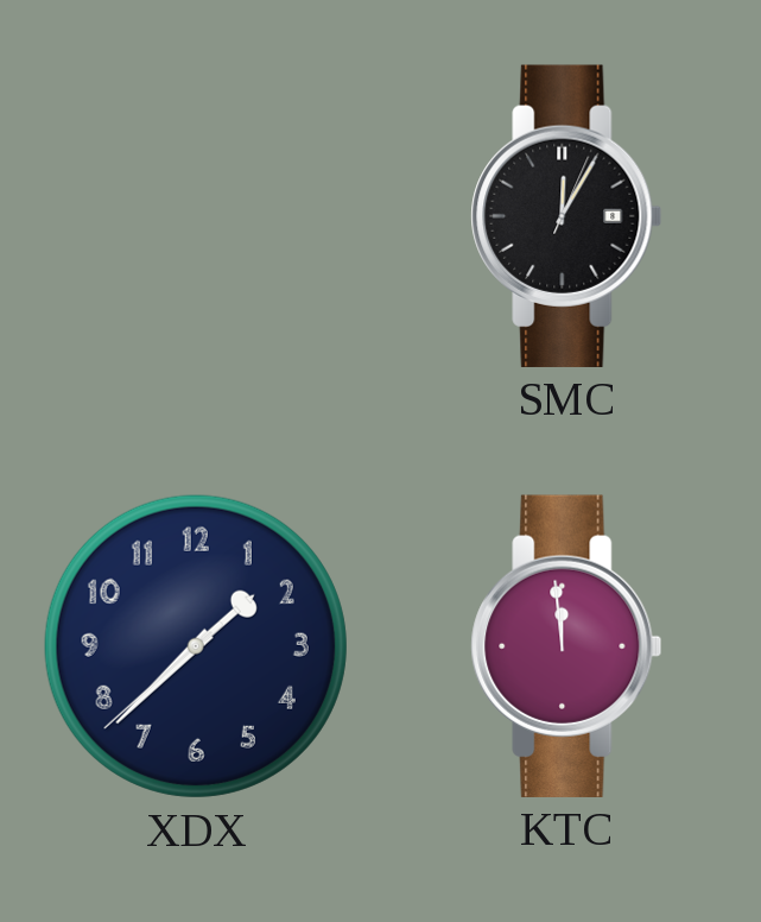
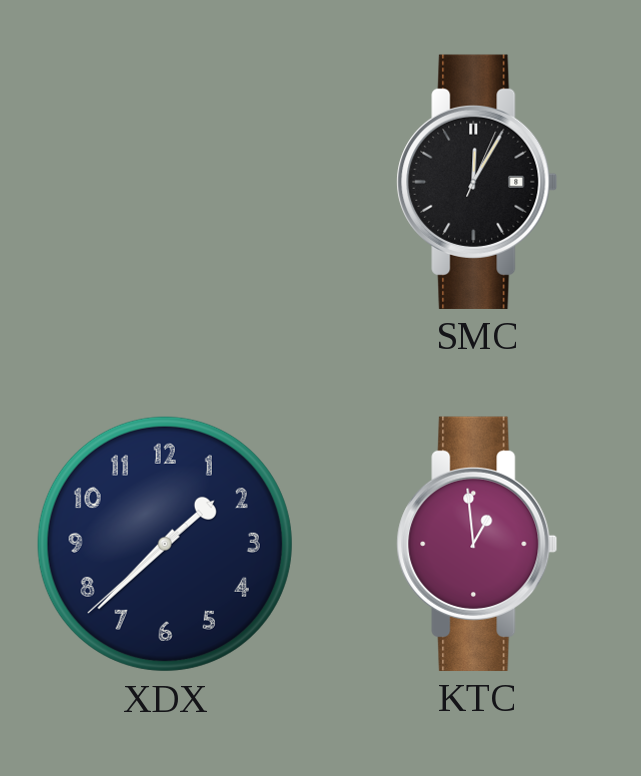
KTC: 11:59 -> 12:59
